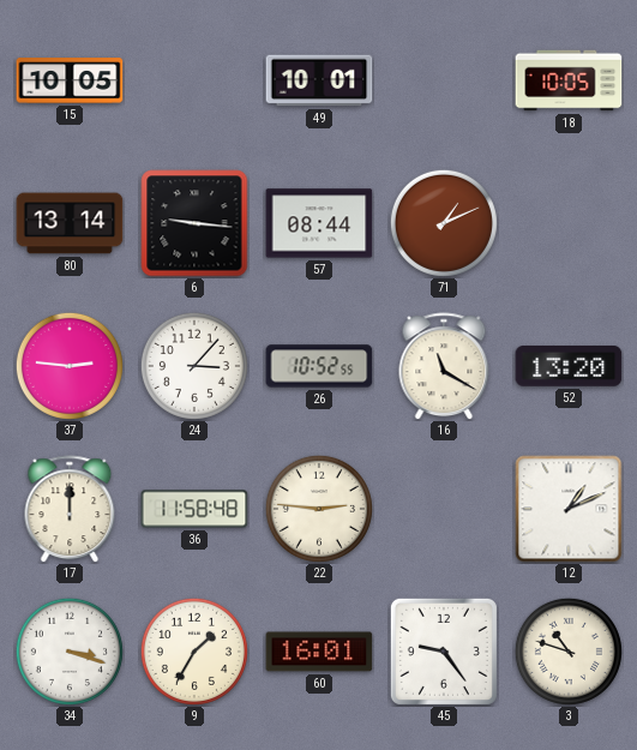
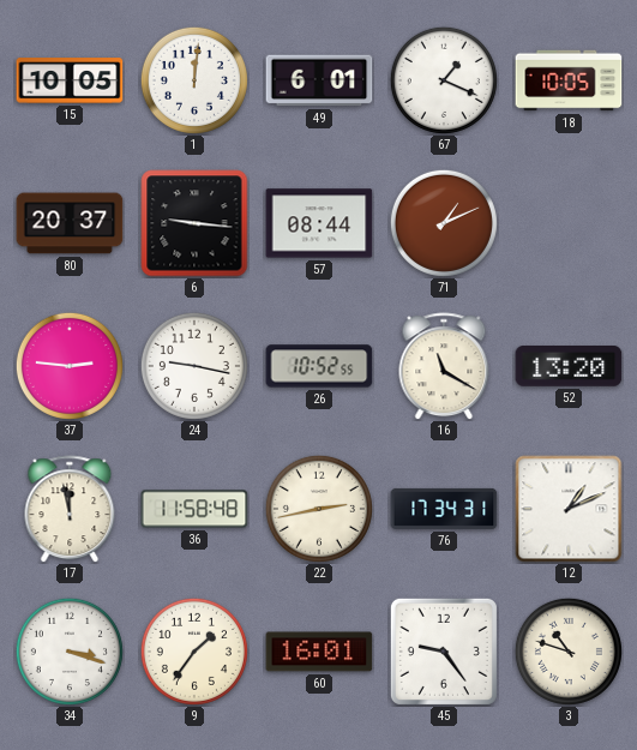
1: none -> 12:01
49: 10:01 -> 6:01
67: none -> 1:19
80: 13:14 -> 20:37
24: 3:07 -> 9:17
17: 12:00 -> 11:58
22: 2:46 -> 2:43
76: none -> 17:34
9: 1:35 -> 1:36
